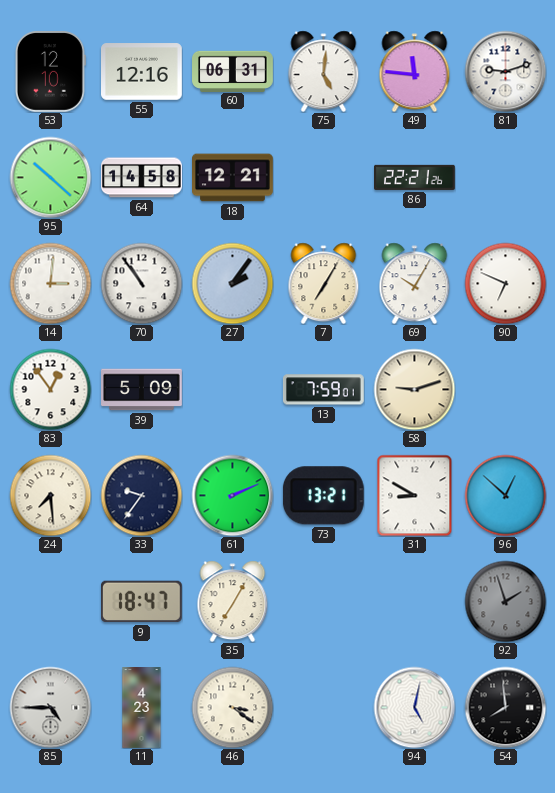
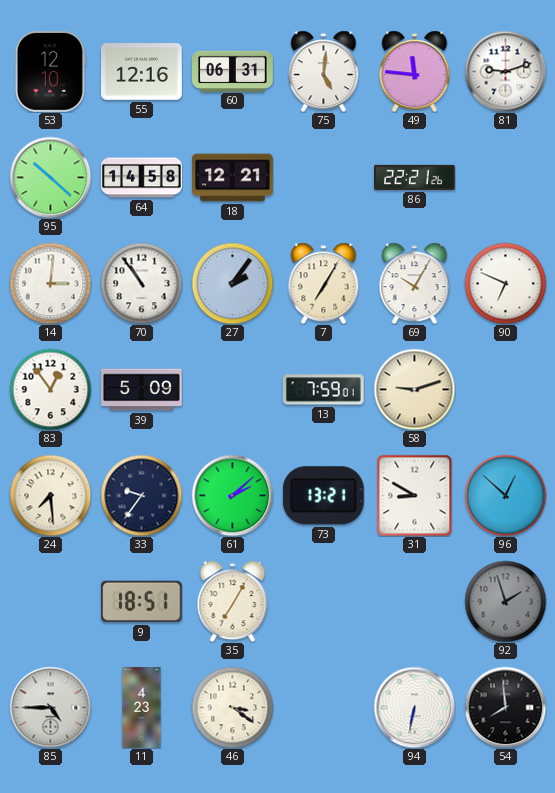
61: 2:11 -> 2:08
9: 18:47 -> 18:51
94: 5:02 -> 6:32
